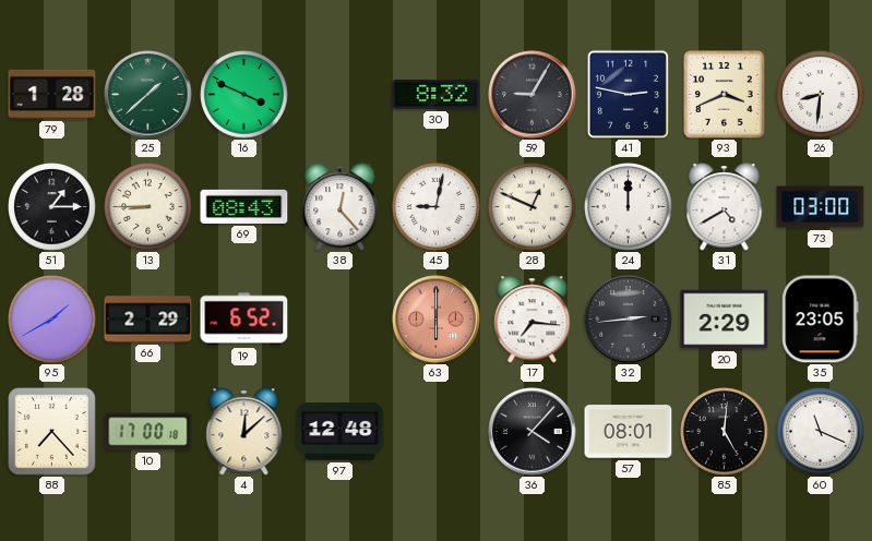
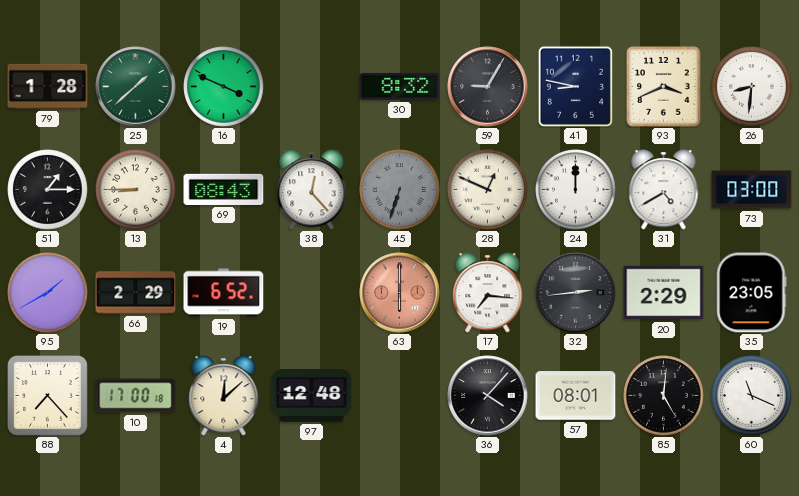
41: 2:47 -> 8:47
45: 9:02 -> 6:33
45 dial: white -> grey
